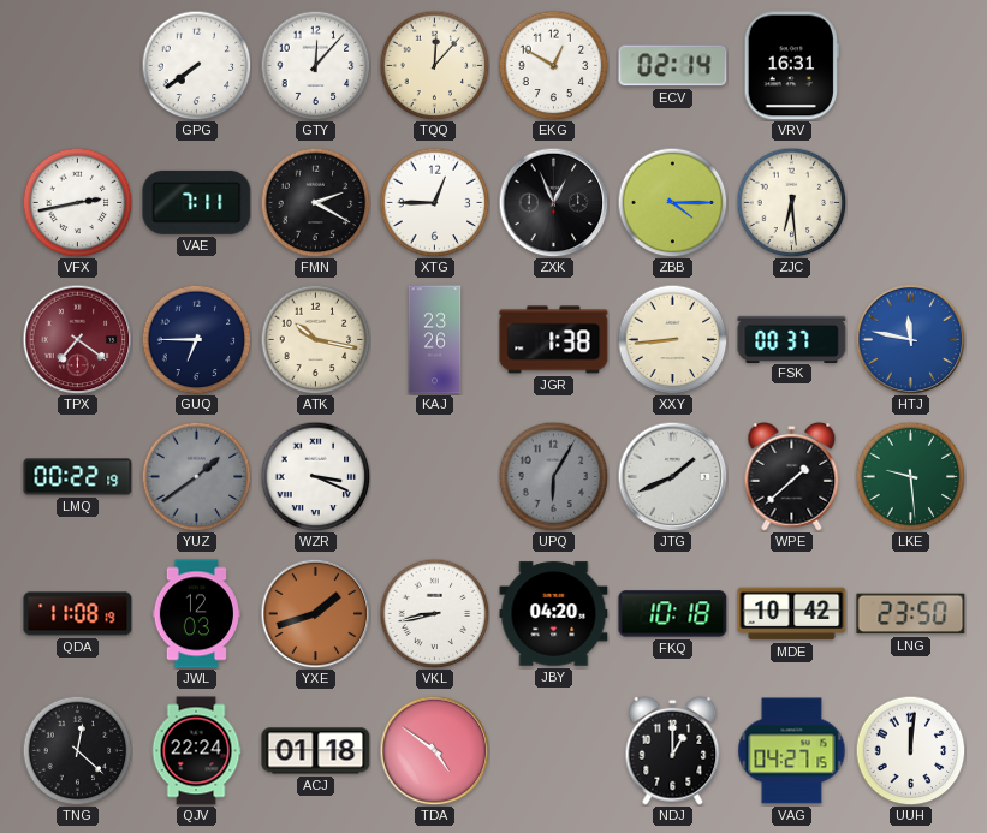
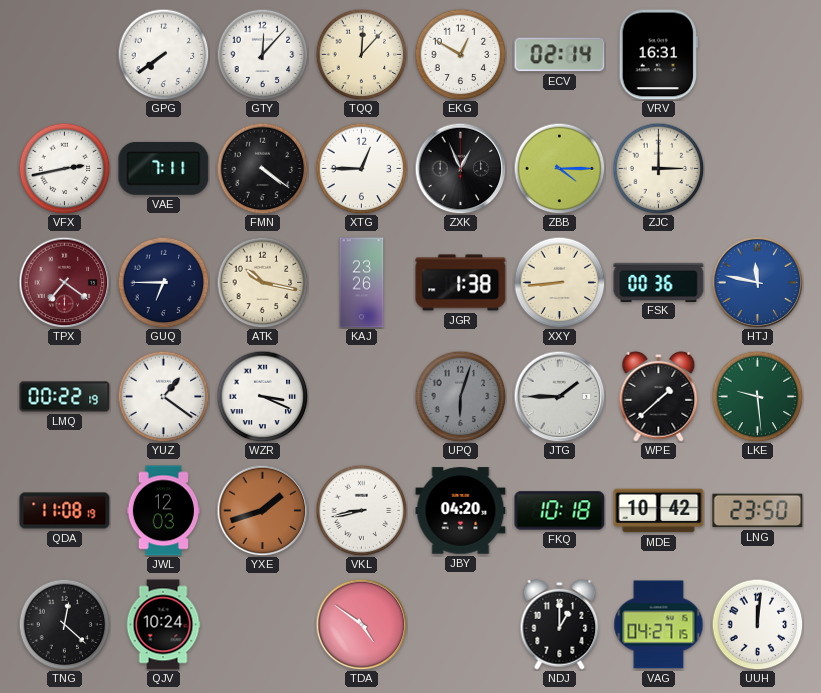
FMN: 2:20 -> 4:21
ZJC: 6:29 -> 3:00
FSK: 00:37 -> 00:36
YUZ: 1:39 -> 1:21
YUZ dial: grey -> white
UPQ: 6:05 -> 6:03
JTG: 1:41 -> 1:45
QJV: 22:24 -> 10:24
ACJ: 01:18 -> none
